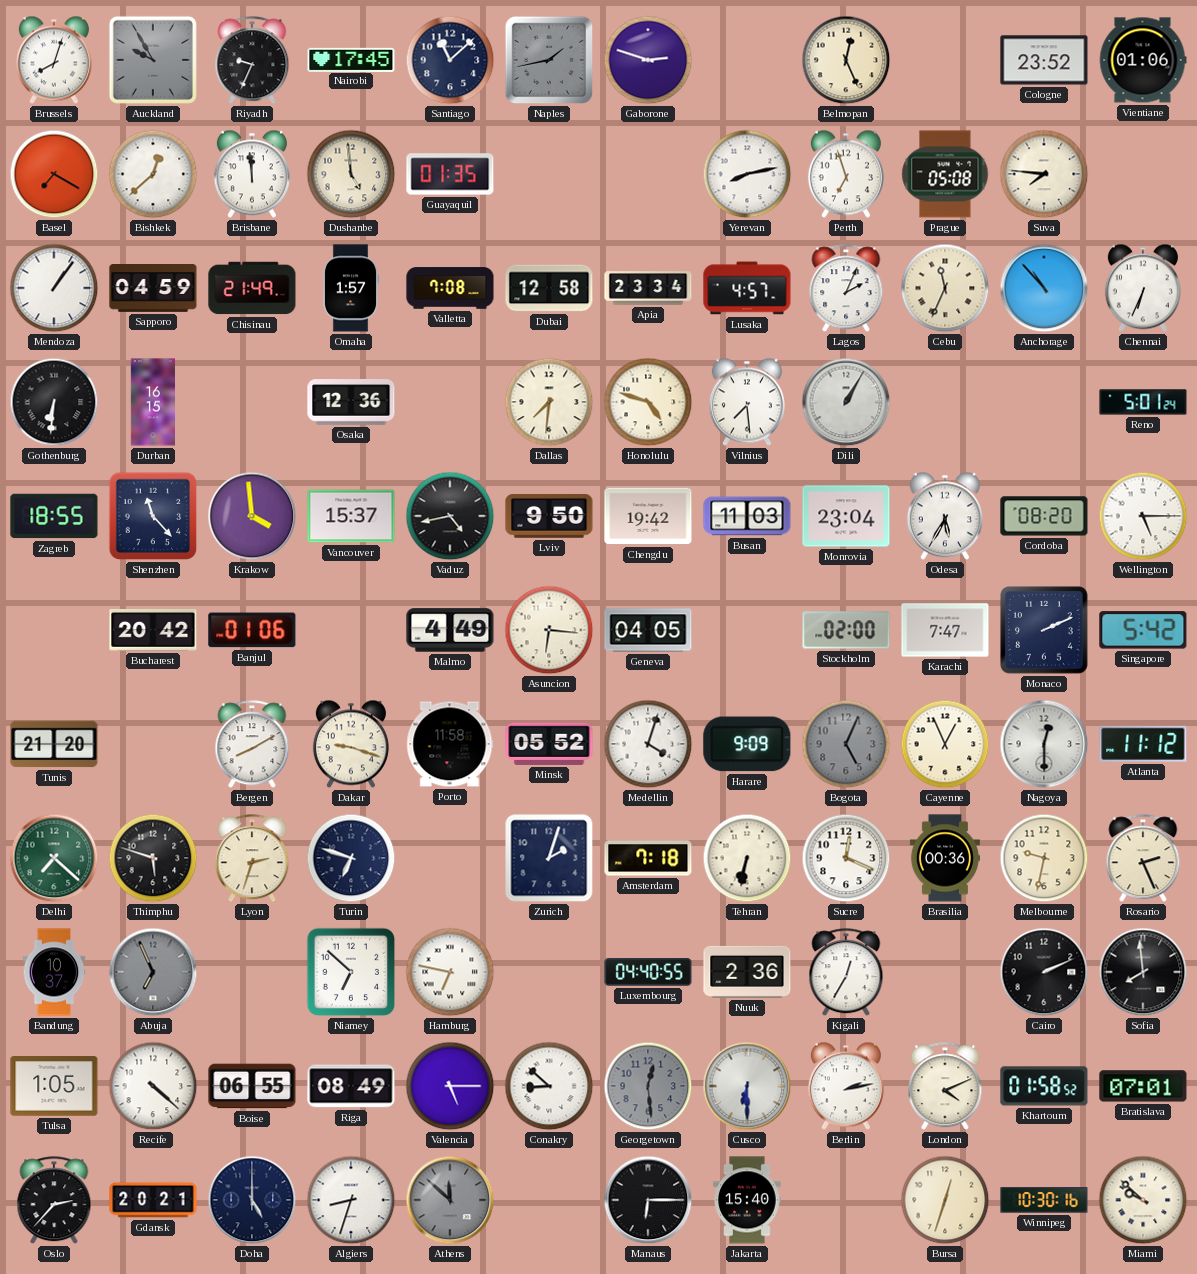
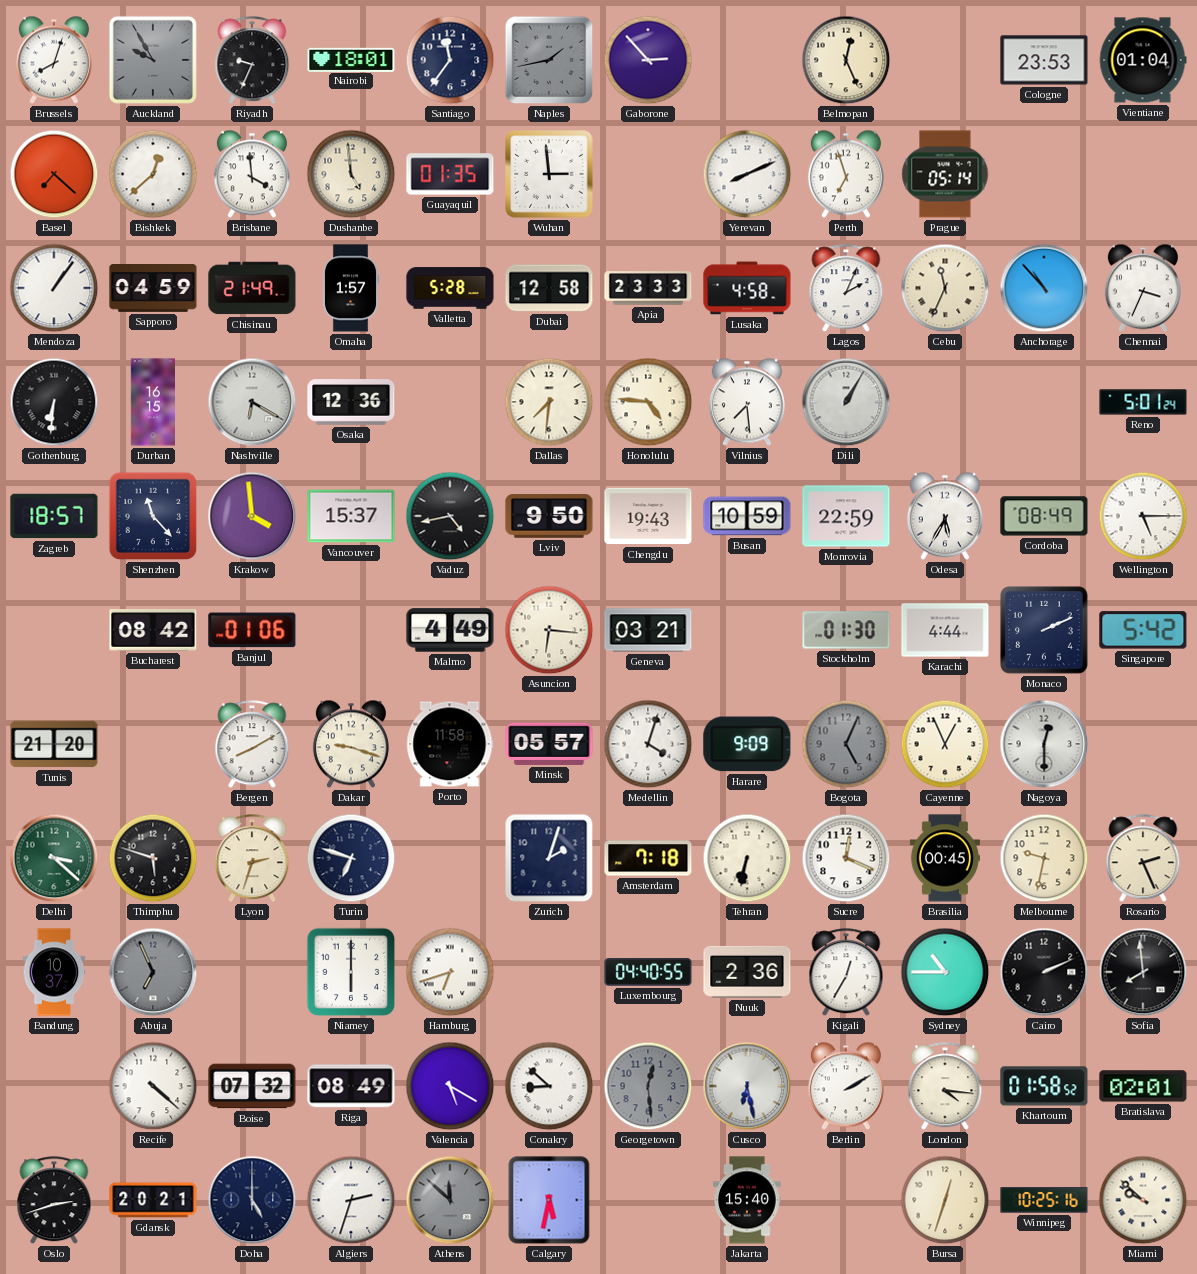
Nairobi: 17:45 -> 18:01
Santiago: 11:08 -> 11:36
Gaborone: 2:48 -> 2:53
Cologne: 23:52 -> 23:53
Vientiane: 01:06 -> 01:04
Basel: 7:20 -> 7:22
Brisbane: 11:59 -> 3:59
Wuhan: none -> 2:59
Yerevan: 8:13 -> 8:11
Prague: 05:08 -> 05:14
Suva: 7:46 -> none
Valletta: 7:08 -> 5:28
Apia: 23:34 -> 23:33
Lusaka: 4:57 -> 4:58
Chennai: 6:34 -> 3:34
Nashville: none -> 6:20
Honolulu: 4:48 -> 4:46
Zagreb: 18:55 -> 18:57
Chengdu: 19:42 -> 19:43
Busan: 11:03 -> 10:59
Monrovia: 23:04 -> 22:59
Cordoba: 08:20 -> 08:49
Bucharest: 20:42 -> 08:42
Geneva: 04:05 -> 03:21
Stockholm: 02:00 -> 01:30
Karachi: 7:47 -> 4:44
Minsk: 05:52 -> 05:57
Atlanta: 11:12 -> none
Delhi: 7:22 -> 3:22
Brasilia: 00:36 -> 00:45
Niamey: 6:52 -> 6:00
Hamburg: 6:47 -> 6:42
Sydney: none -> 10:45
Tulsa: 1:05 -> none
Boise: 06:55 -> 07:32
Valencia: 5:15 -> 5:20
Cusco: 6:30 -> 6:28
Berlin: 2:13 -> 2:10
London: 4:11 -> 4:16
Bratislava: 07:01 -> 02:01
Oslo: 2:37 -> 2:42
Algiers: 8:33 -> 2:33
Calgary: none -> 5:32
Manaus: 6:15 -> none
Winnipeg: 10:30 -> 10:25
